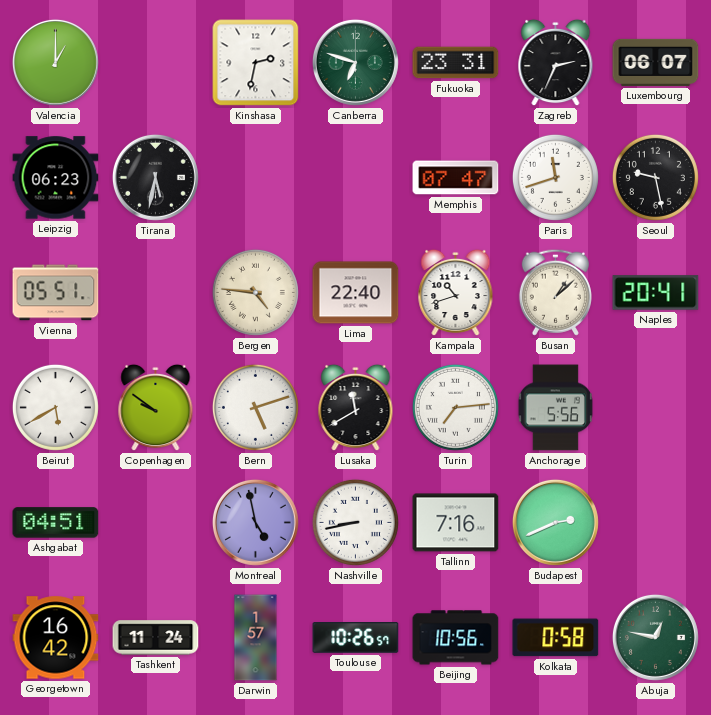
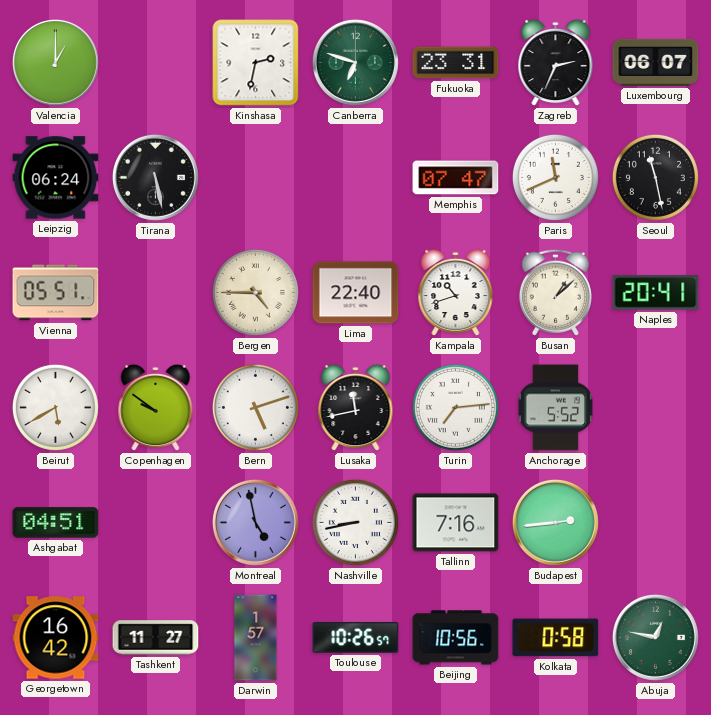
Leipzig: 06:23 -> 06:24
Tirana: 5:32 -> 5:28
Paris: 11:42 -> 11:41
Seoul: 9:28 -> 11:28
Bergen: 4:46 -> 4:45
Lusaka: 11:40 -> 11:43
Anchorage: 5:56 -> 5:52
Budapest: 2:41 -> 2:44
Tashkent: 11:24 -> 11:27
